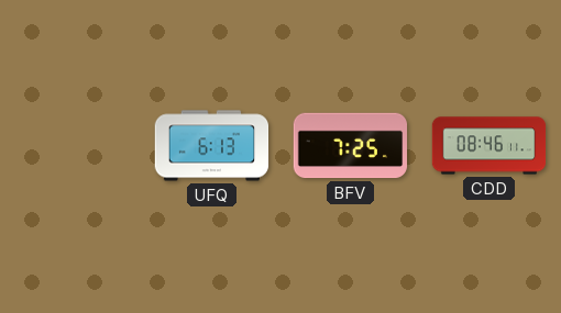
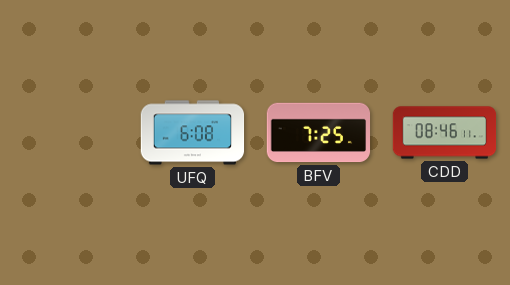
UFQ: 6:13 -> 6:08
